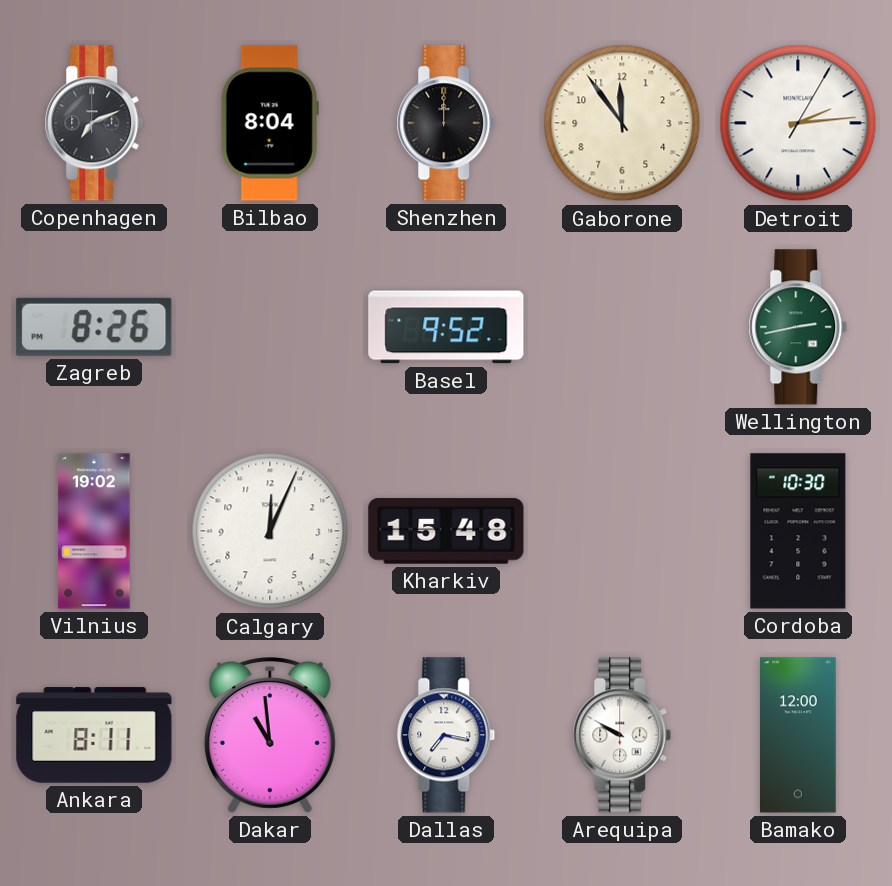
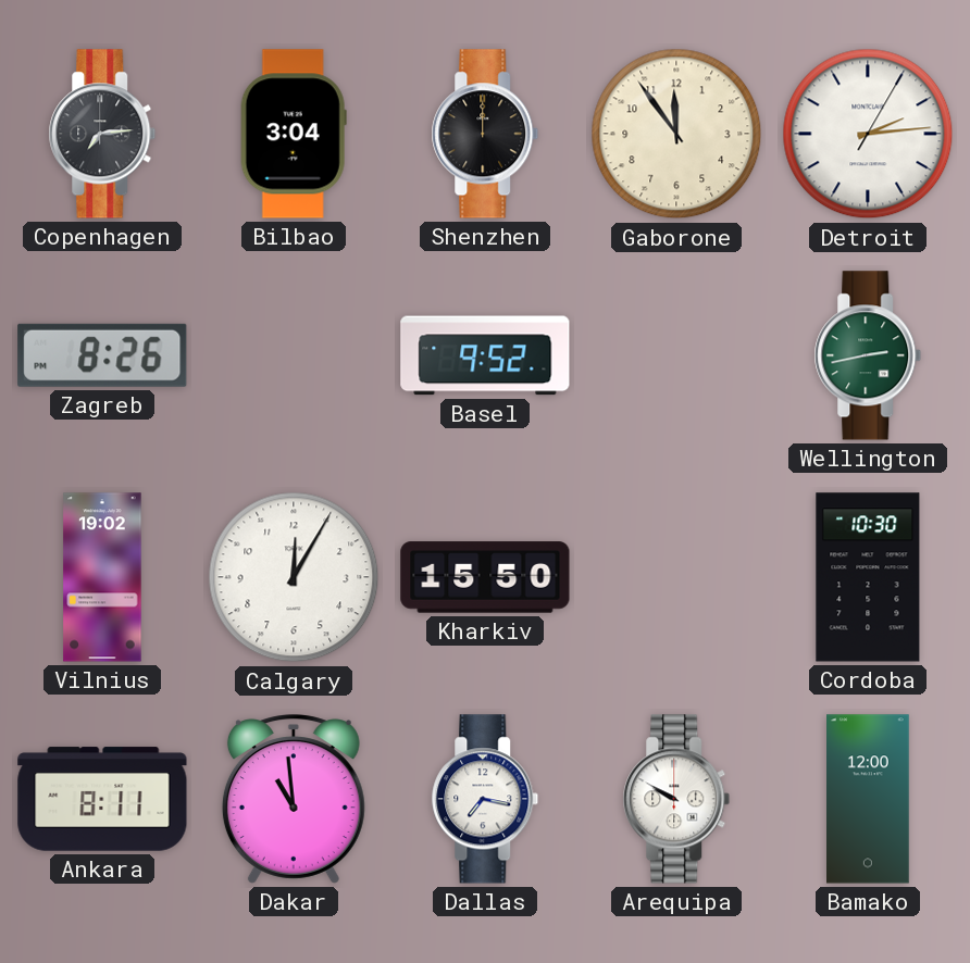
Copenhagen: 7:11 -> 7:14
Bilbao: 8:04 -> 3:04
Calgary: 12:04 -> 12:05
Kharkiv: 15:48 -> 15:50
